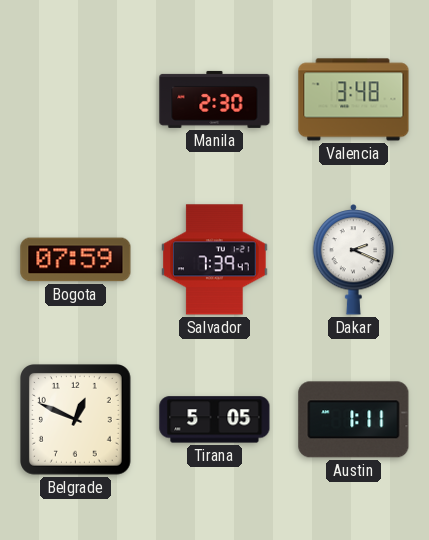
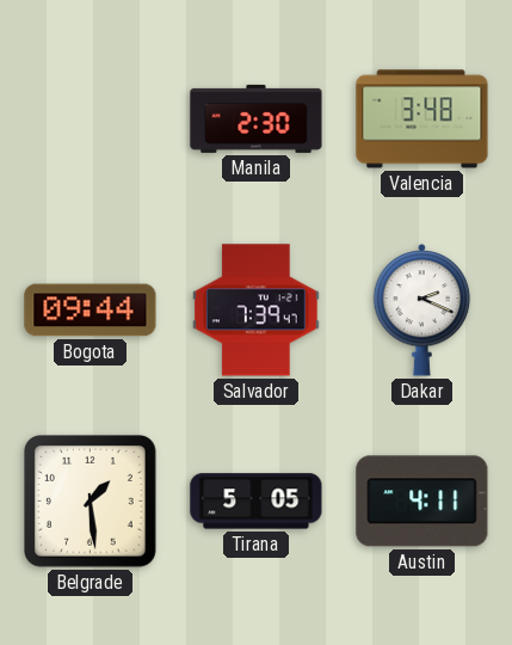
Bogota: 07:59 -> 09:44
Belgrade: 12:49 -> 1:29
Austin: 1:11 -> 4:11
